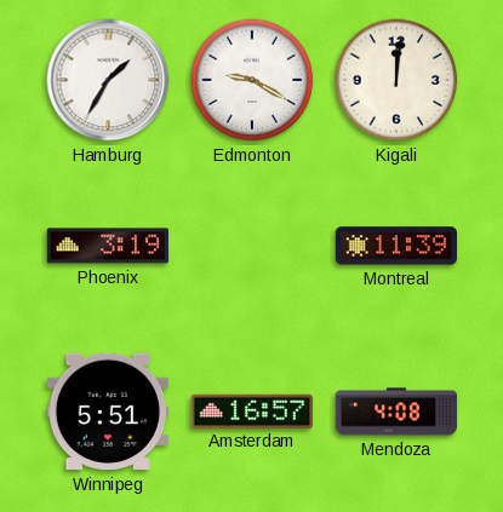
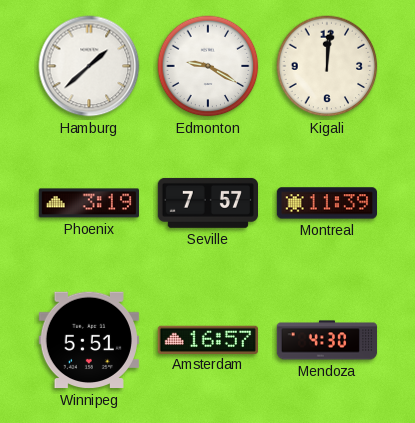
Hamburg: 1:35 -> 1:38
Seville: none -> 7:57
Mendoza: 4:08 -> 4:30
